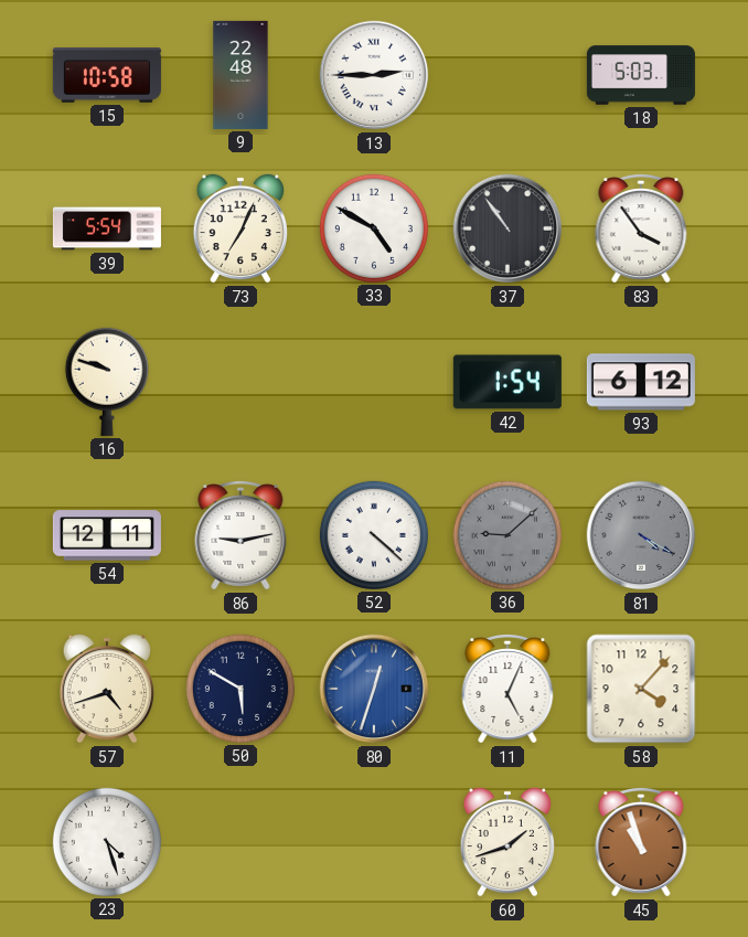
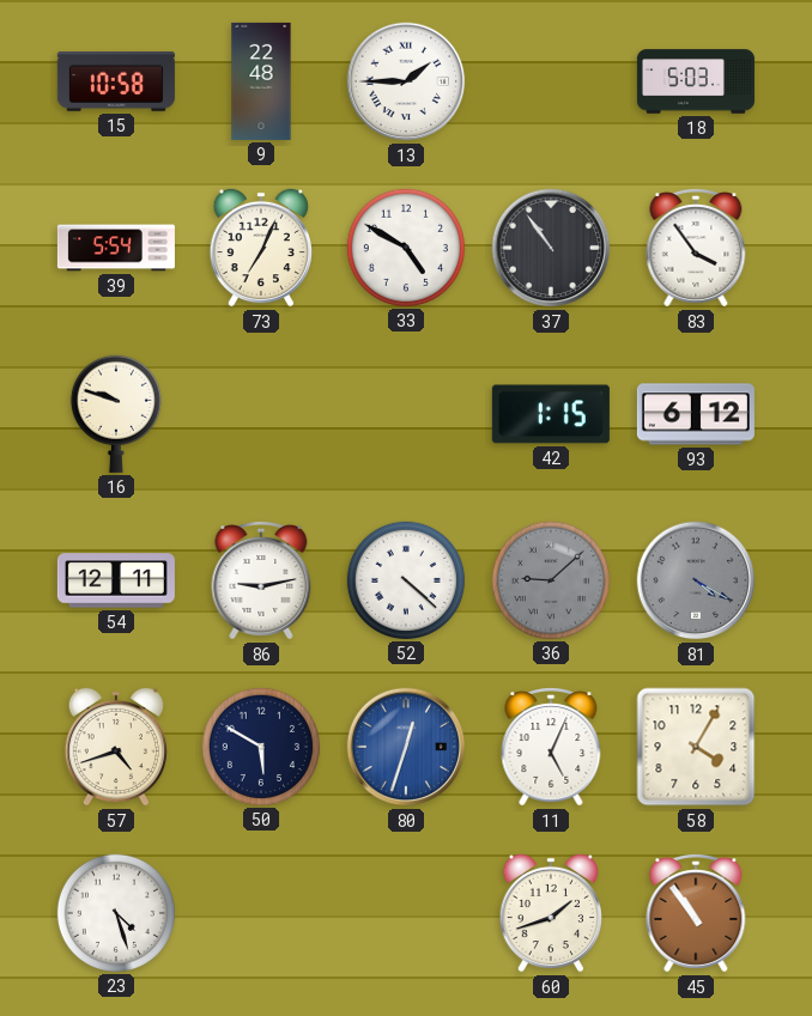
13: 2:45 -> 1:45
42: 1:54 -> 1:15
58: 4:07 -> 4:05
45: 10:57 -> 10:54
